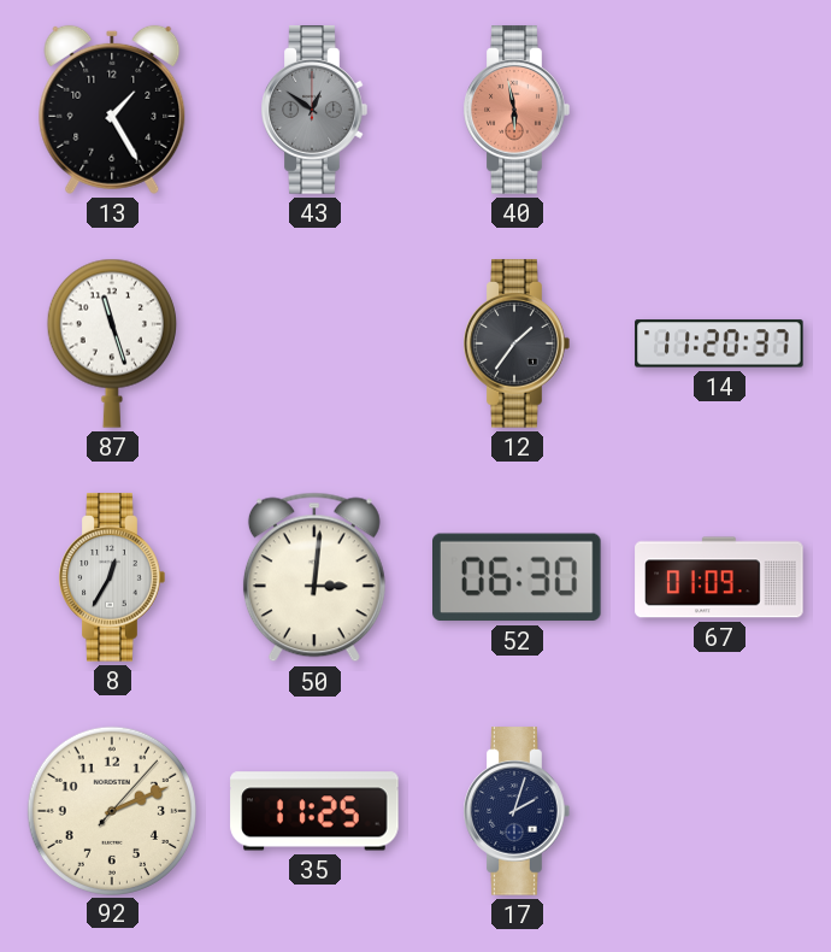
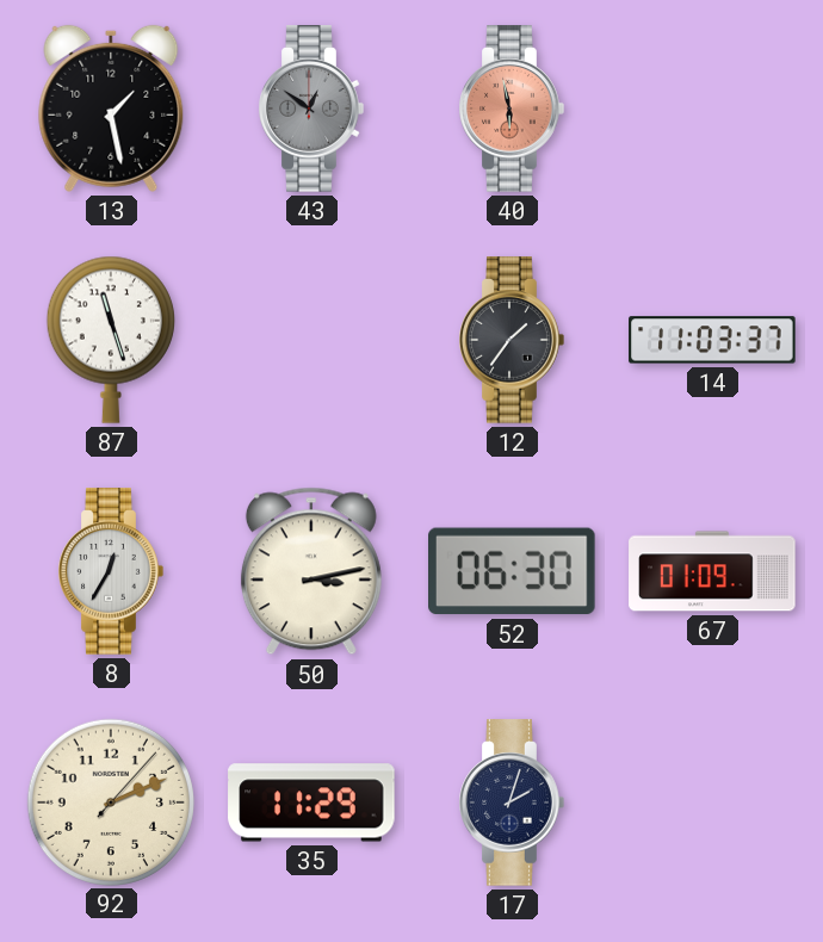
13: 1:25 -> 1:28
14: 11:20 -> 11:03
50: 3:01 -> 3:13
35: 11:25 -> 11:29
